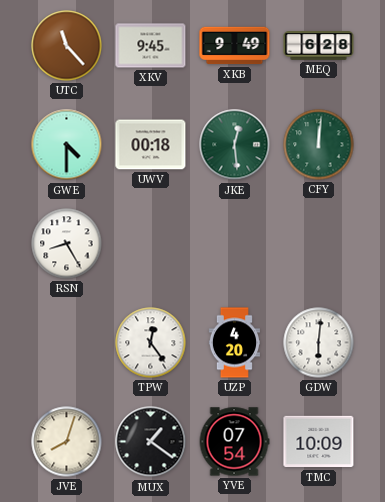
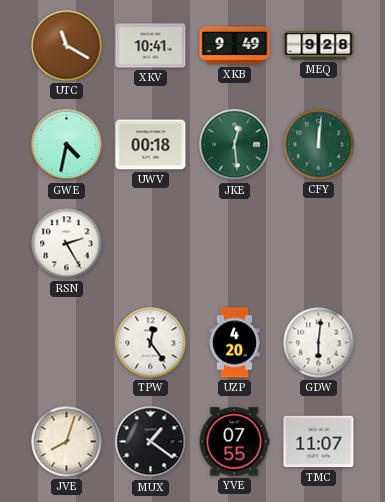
UTC: 11:23 -> 11:20
XKV: 9:45 -> 10:41
MEQ: 6:28 -> 9:28
GWE: 4:30 -> 4:32
RSN: 8:25 -> 2:25
YVE: 07:54 -> 07:55
TMC: 10:09 -> 11:07
